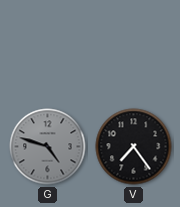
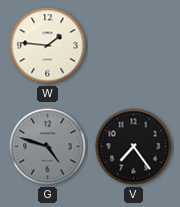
W: none -> 1:46
